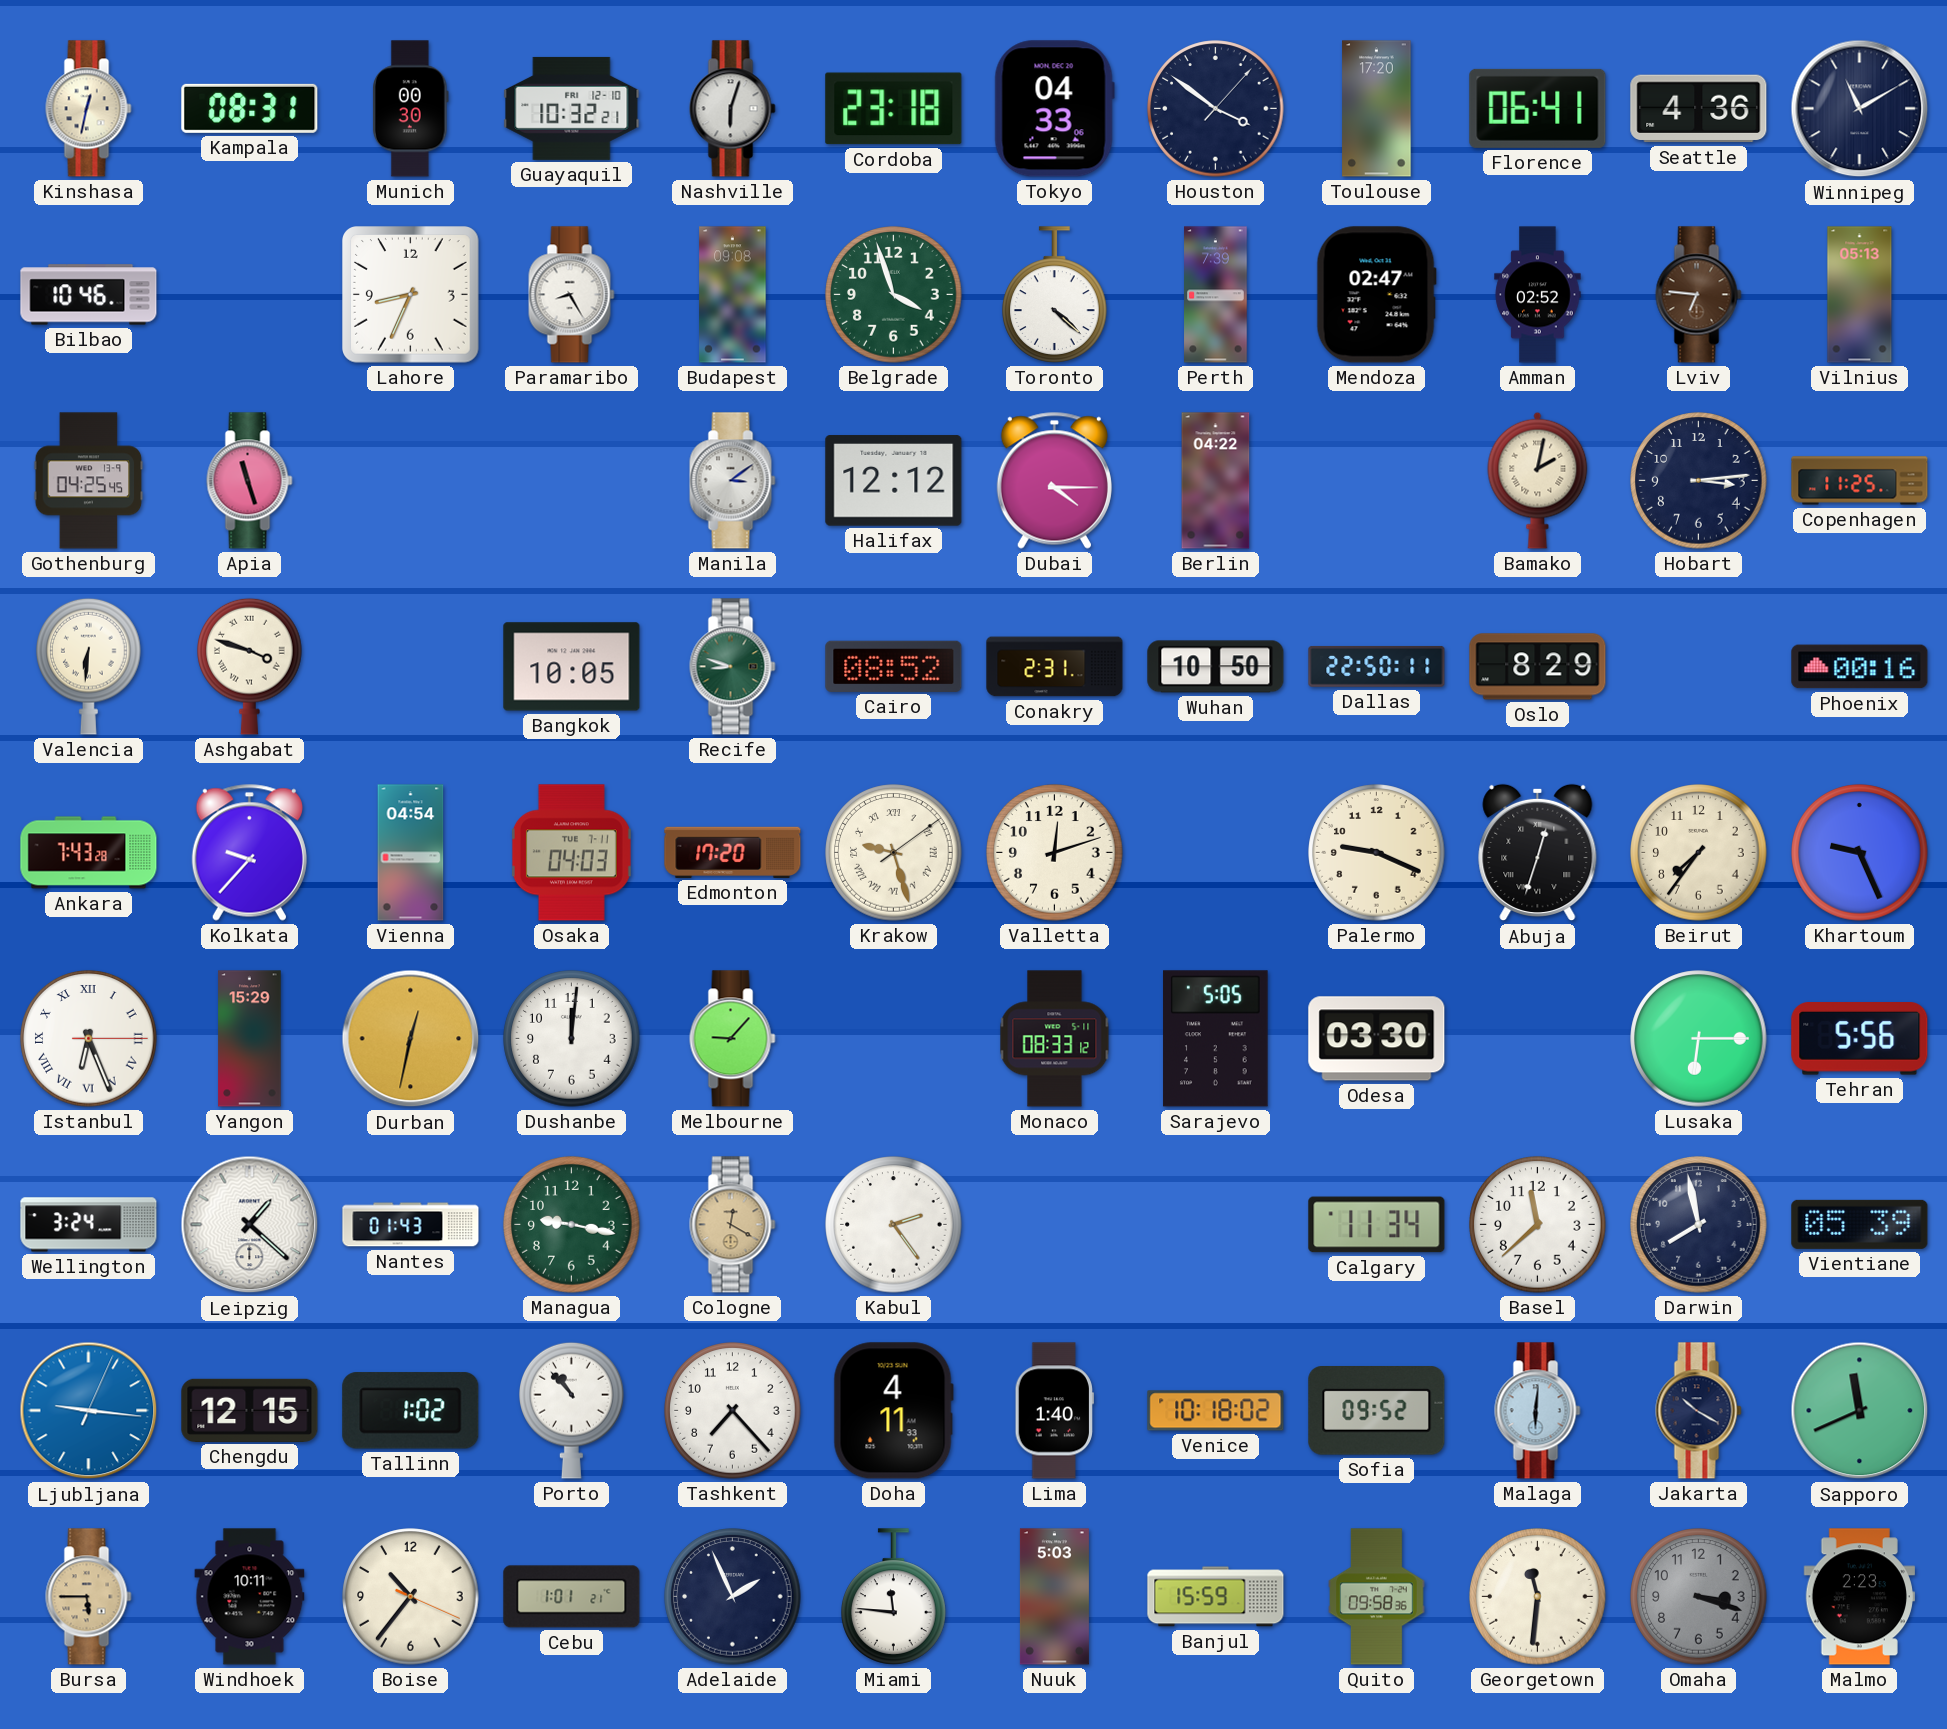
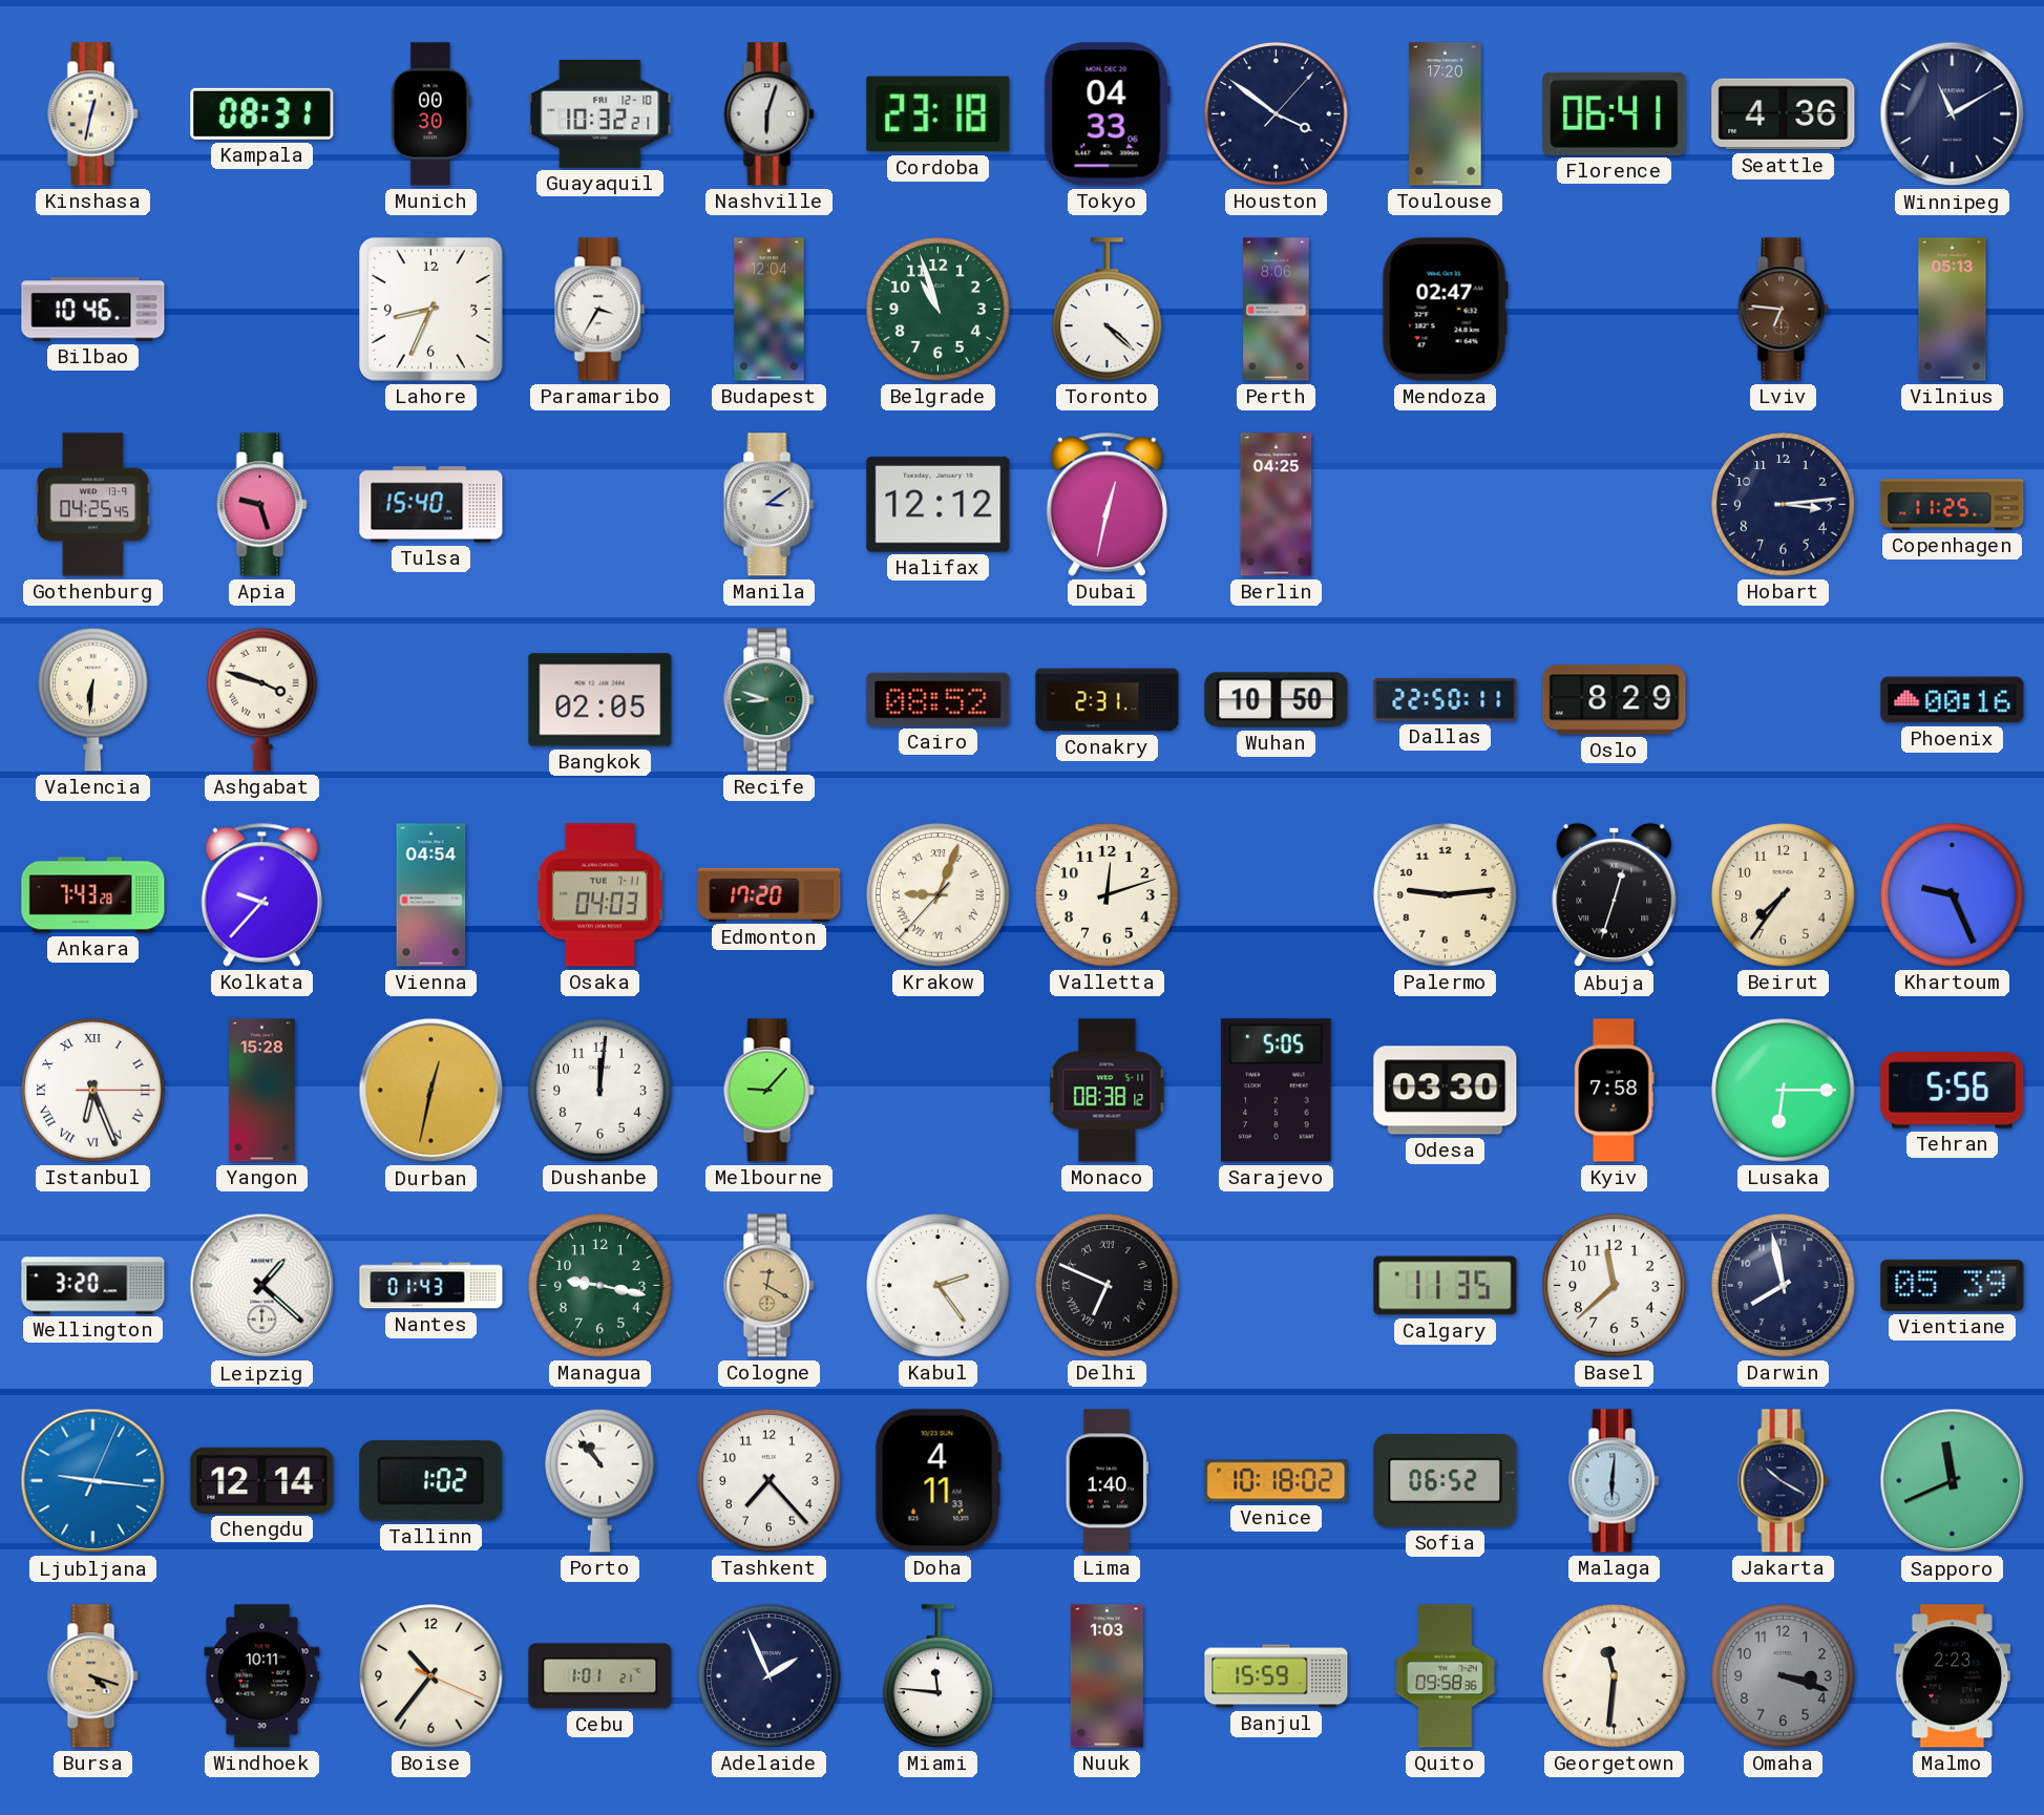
Paramaribo: 8:25 -> 3:35
Budapest: 09:08 -> 12:04
Belgrade: 3:57 -> 10:57
Perth: 7:39 -> 8:06
Amman: 02:52 -> none
Apia: 11:27 -> 9:27
Tulsa: none -> 15:40
Dubai: 4:15 -> 12:32
Berlin: 04:22 -> 04:25
Bamako: 2:02 -> none
Bangkok: 10:05 -> 02:05
Krakow: 9:27 -> 9:03
Palermo: 9:19 -> 9:14
Yangon: 15:29 -> 15:28
Monaco: 08:33 -> 08:38
Kyiv: none -> 7:58
Wellington: 3:24 -> 3:20
Delhi: none -> 6:49
Calgary: 11:34 -> 11:35
Chengdu: 12:15 -> 12:14
Sofia: 09:52 -> 06:52
Bursa: 5:45 -> 4:18
Nuuk: 5:03 -> 1:03
